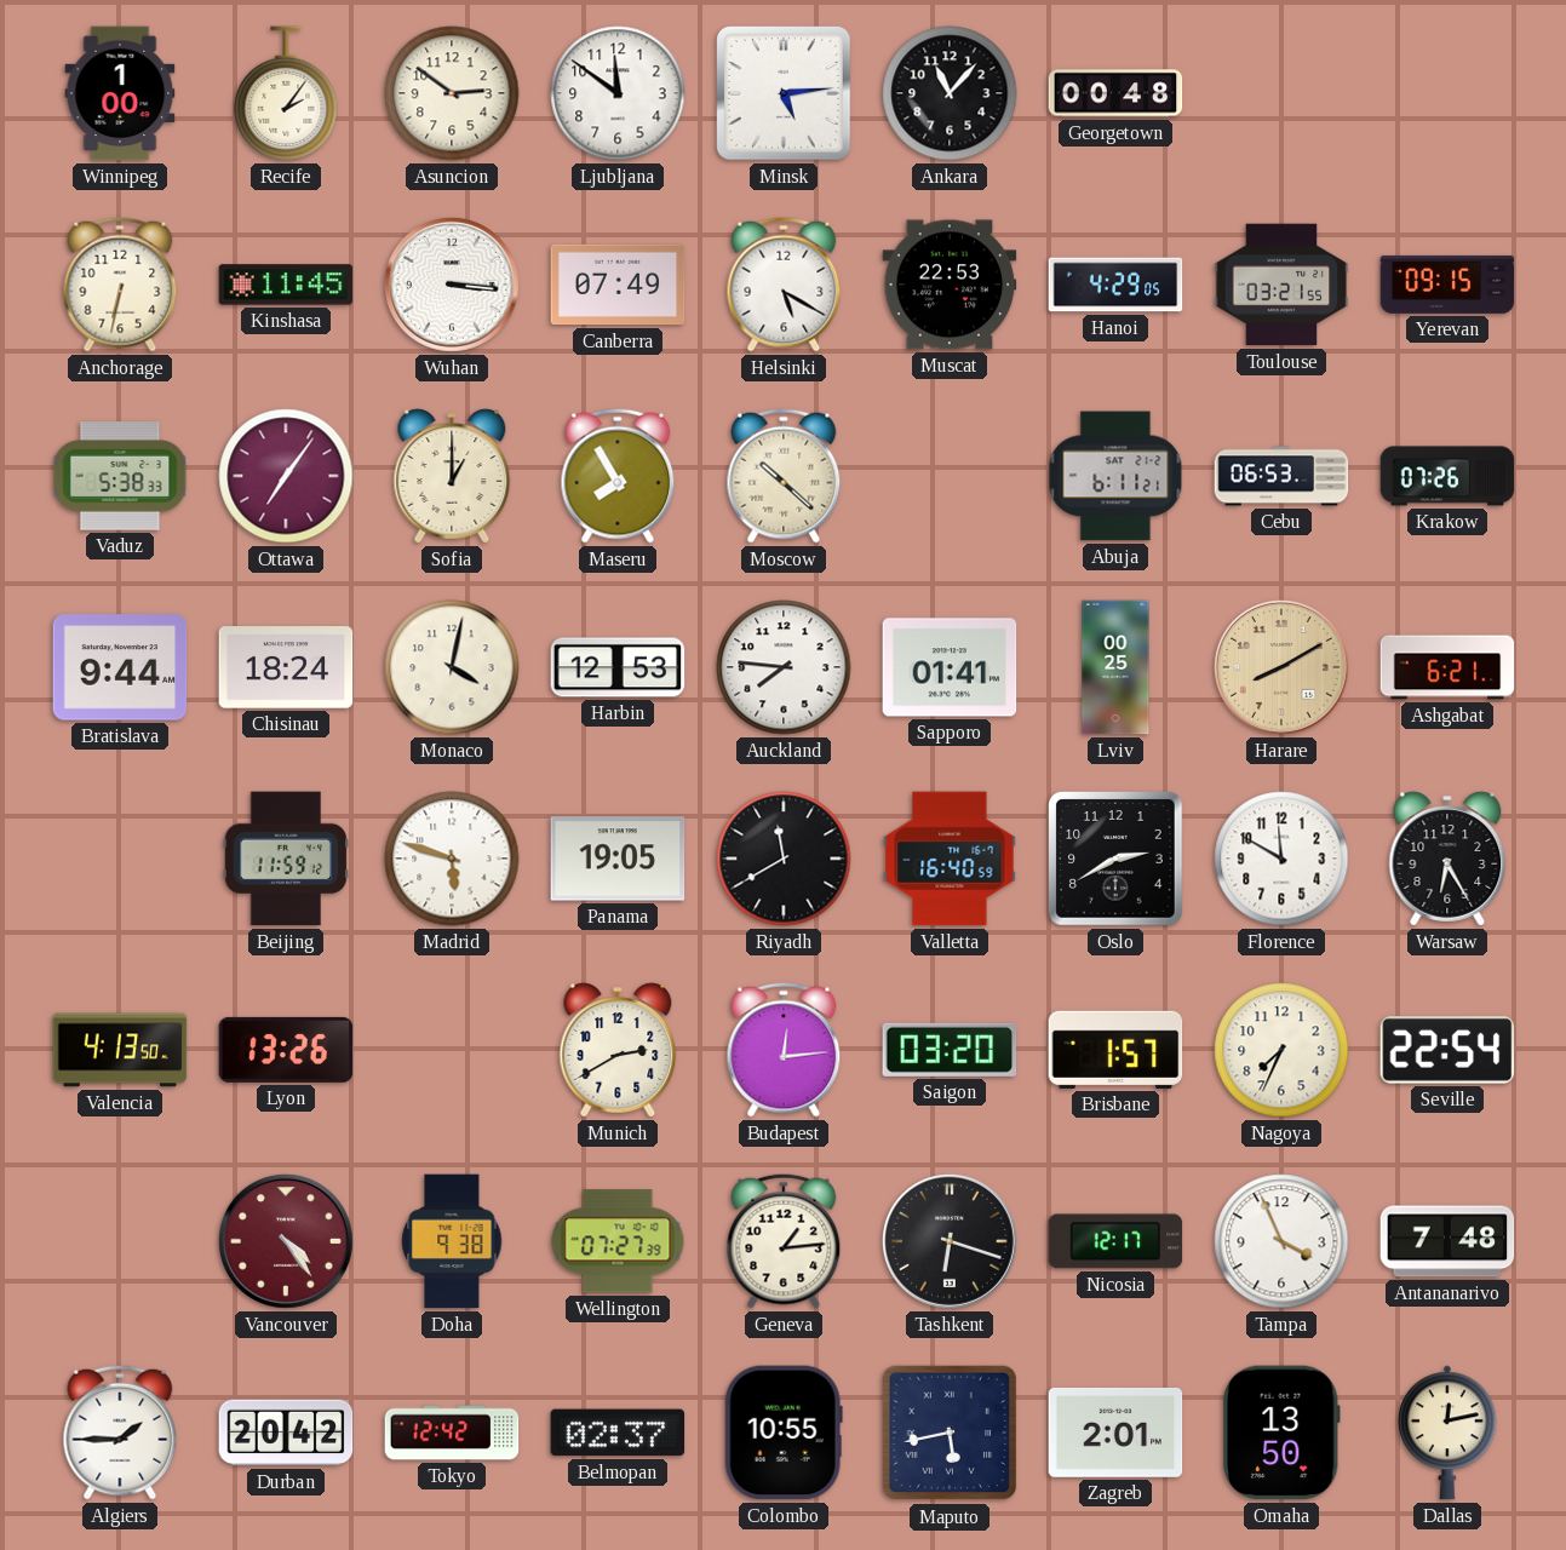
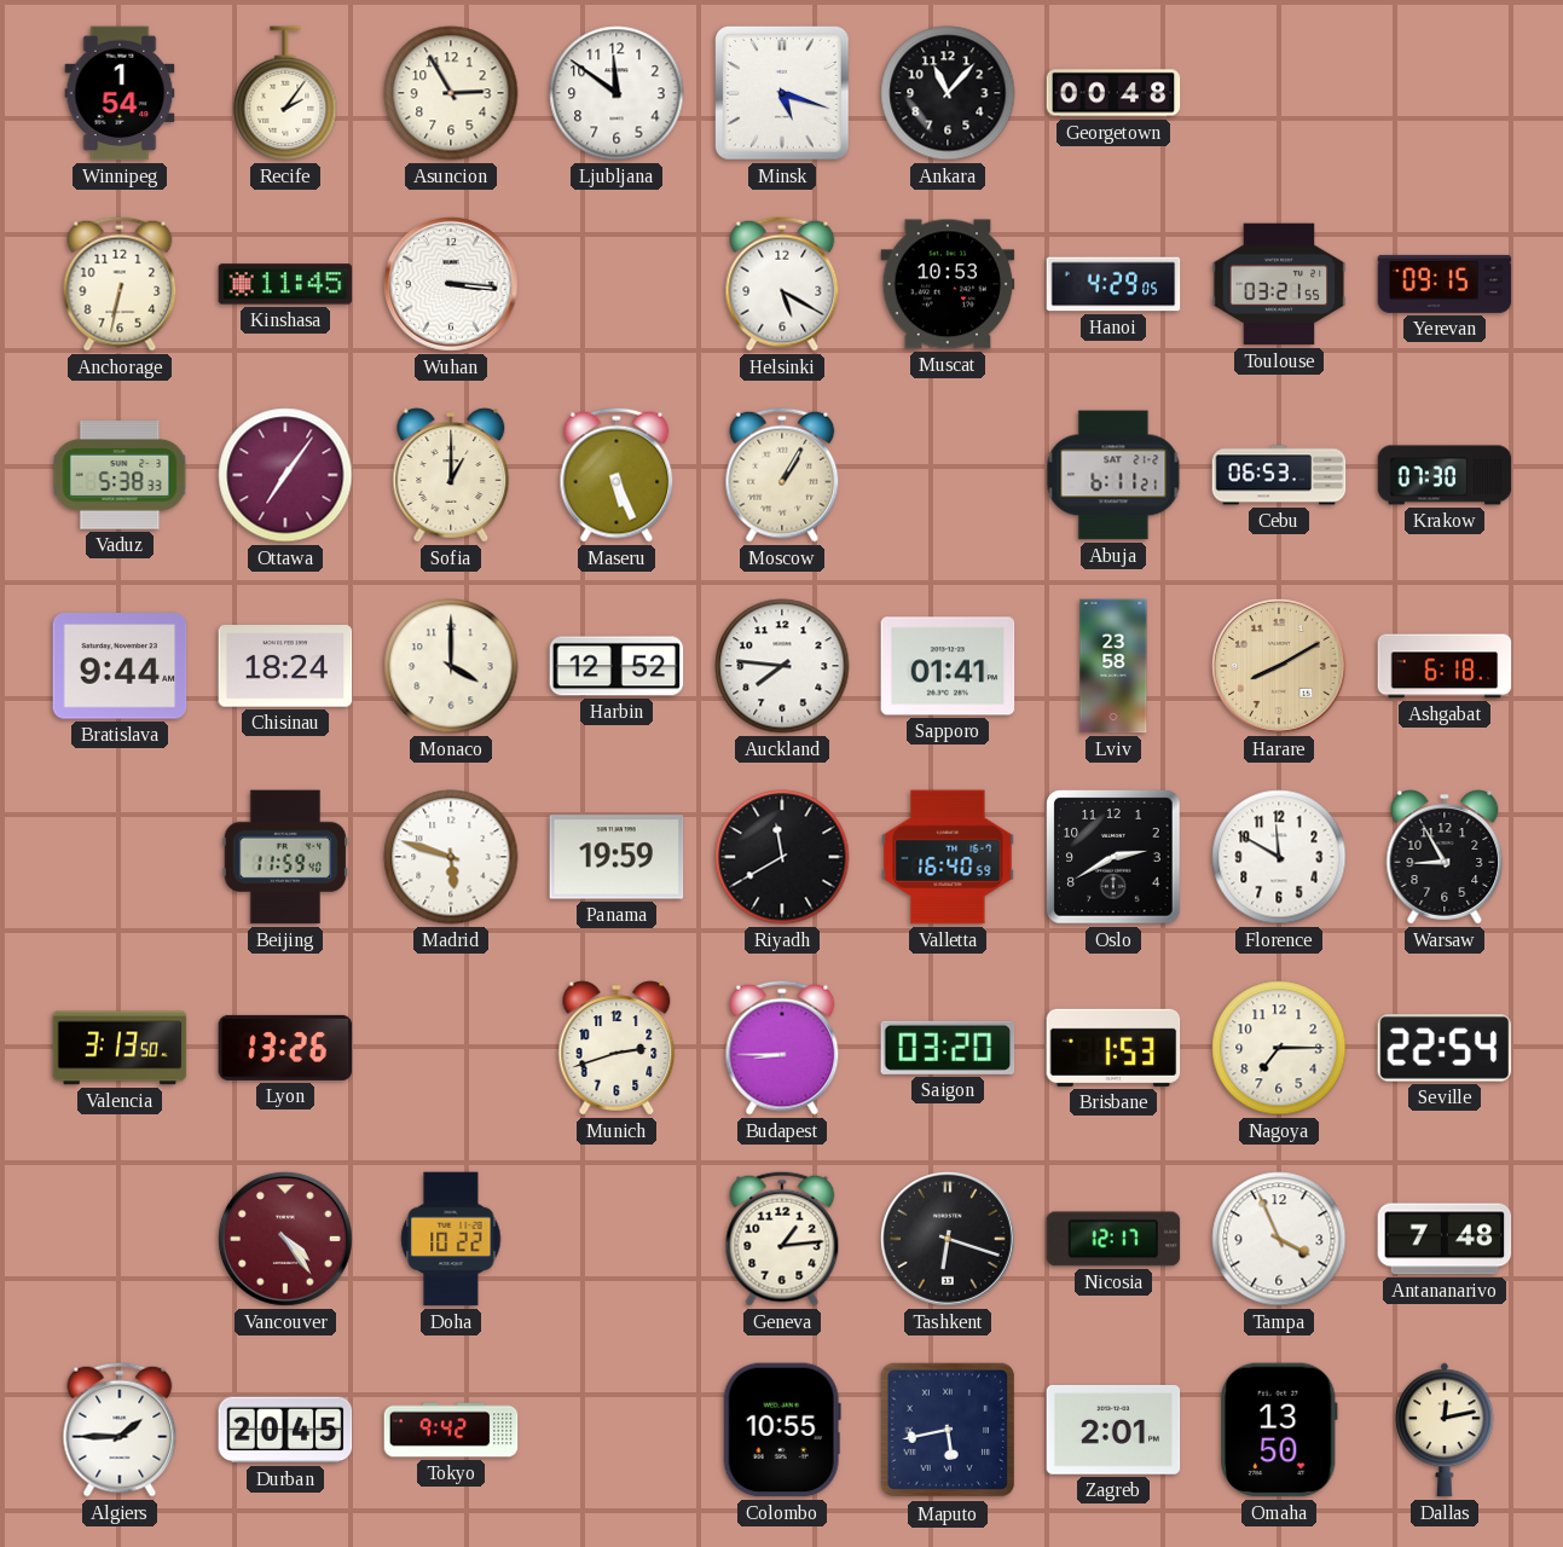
Winnipeg: 1:00 -> 1:54
Asuncion: 2:51 -> 2:55
Minsk: 5:14 -> 5:18
Canberra: 07:49 -> none
Muscat: 22:53 -> 10:53
Maseru: 7:55 -> 5:26
Moscow: 10:22 -> 1:05
Krakow: 07:26 -> 07:30
Monaco: 4:02 -> 4:00
Harbin: 12:53 -> 12:52
Lviv: 00:25 -> 23:58
Ashgabat: 6:21 -> 6:18
Beijing: 11:59:12 -> 11:59:40
Panama: 19:05 -> 19:59
Warsaw: 6:25 -> 8:55
Valencia: 4:13 -> 3:13
Munich: 2:40 -> 2:42
Budapest: 12:14 -> 8:45
Brisbane: 1:57 -> 1:53
Nagoya: 7:34 -> 7:15
Doha: 9:38 -> 10:22
Wellington: 07:27 -> none
Durban: 20:42 -> 20:45
Tokyo: 12:42 -> 9:42
Belmopan: 02:37 -> none
